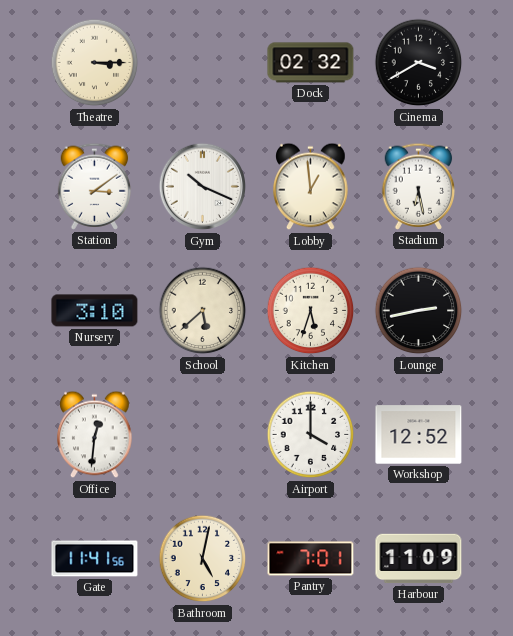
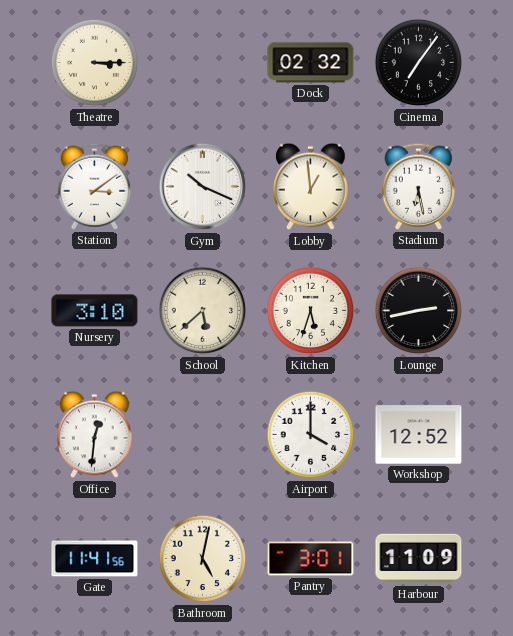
Cinema: 3:40 -> 7:06
Pantry: 7:01 -> 3:01
